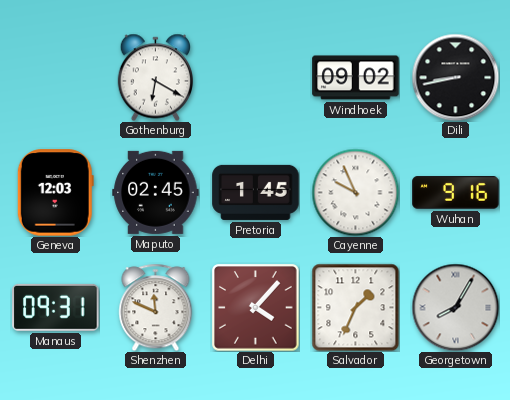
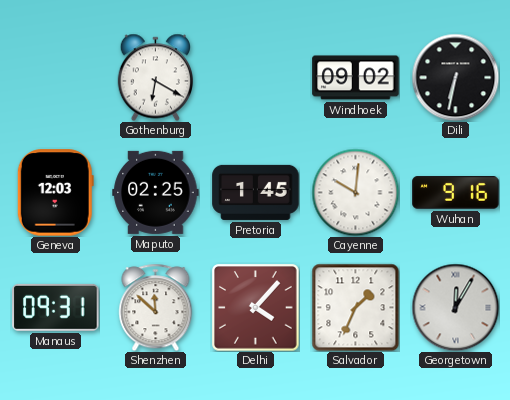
Dili: 8:43 -> 6:32
Maputo: 02:45 -> 02:25
Cayenne: 9:56 -> 10:01
Shenzhen: 11:49 -> 11:52
Georgetown: 8:05 -> 12:05
